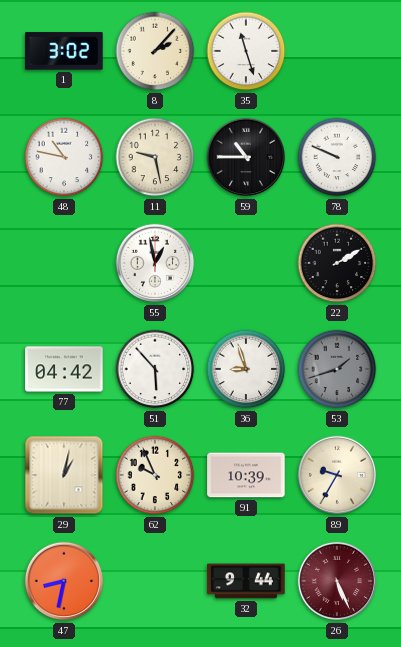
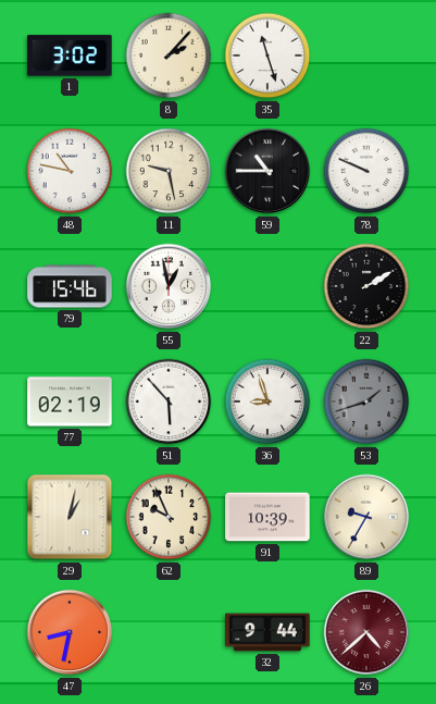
79: none -> 15:46
77: 04:42 -> 02:19
26: 5:26 -> 4:38
